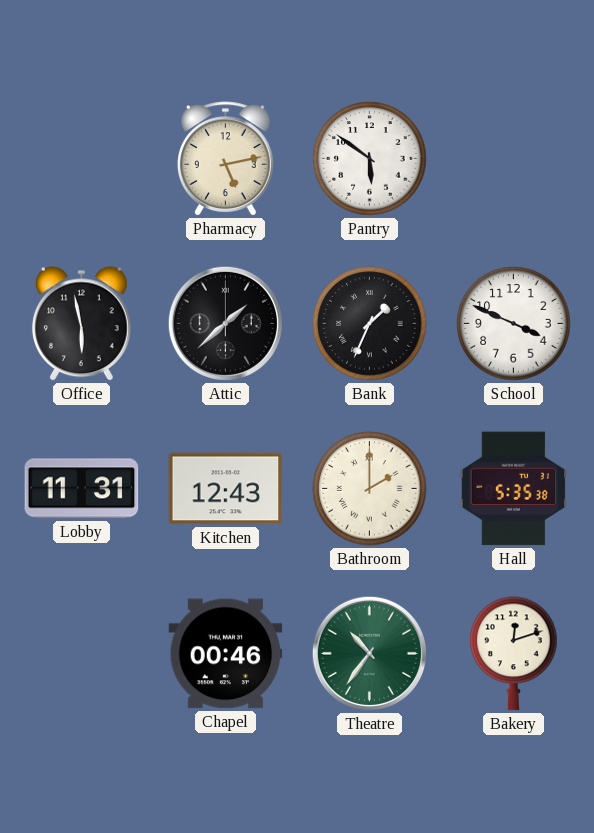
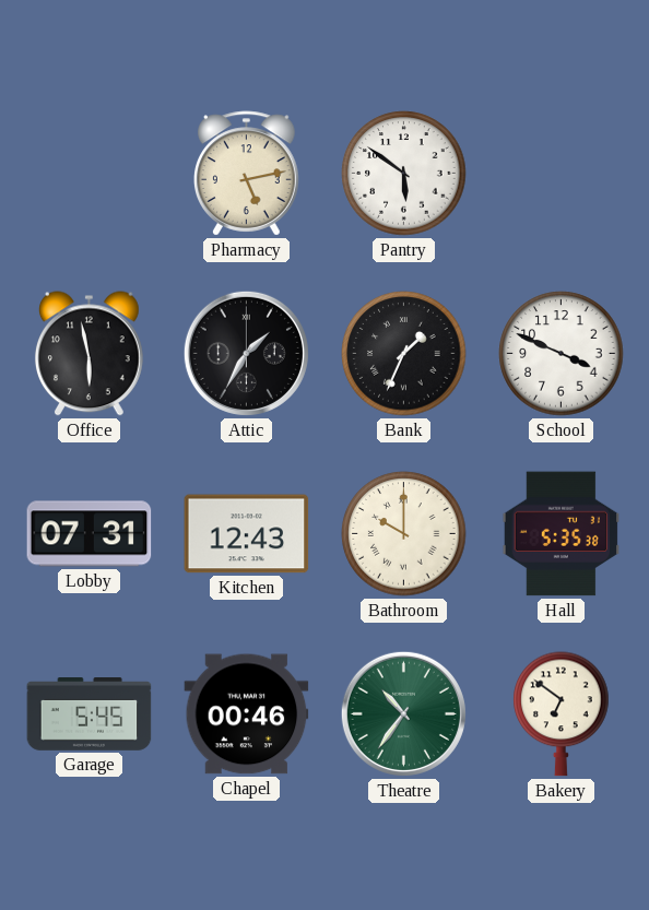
Attic: 1:38 -> 1:35
Lobby: 11:31 -> 07:31
Bathroom: 2:00 -> 10:00
Garage: none -> 5:45
Bakery: 12:12 -> 6:51
